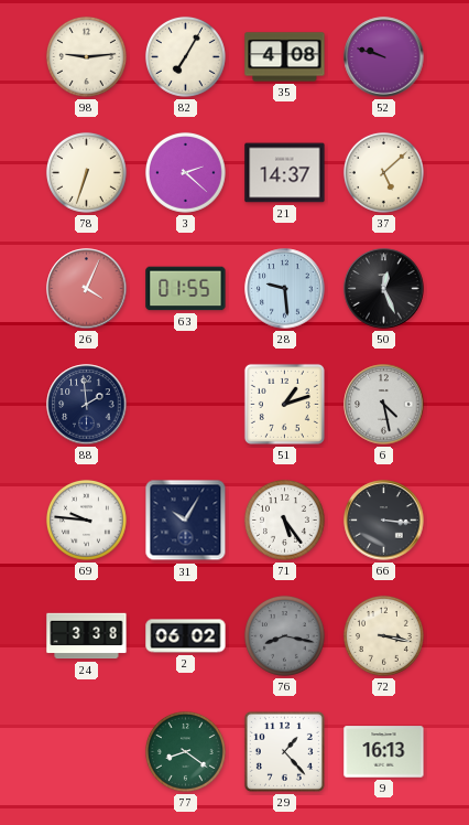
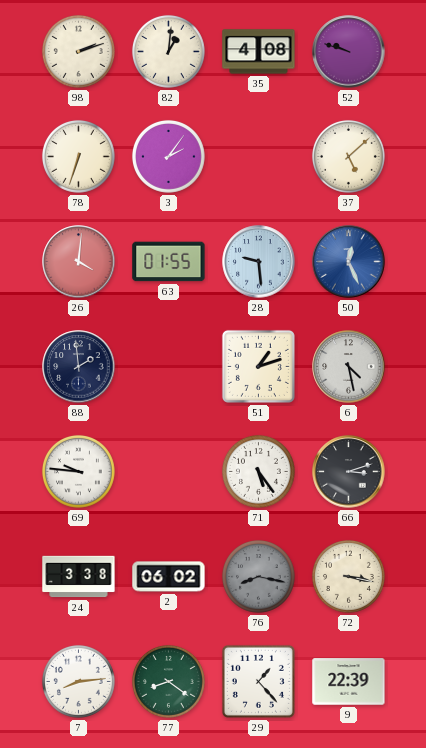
98: 9:14 -> 2:12
82: 7:05 -> 1:01
3: 2:22 -> 2:06
21: 14:37 -> none
26: 4:04 -> 4:01
50 dial: black -> blue
31: 10:05 -> none
66: 3:16 -> 3:12
7: none -> 8:14
9: 16:13 -> 22:39
